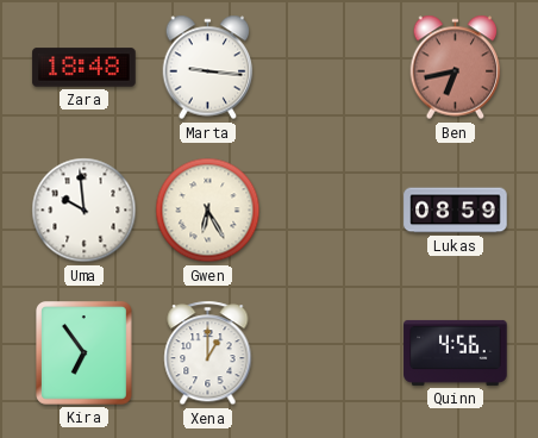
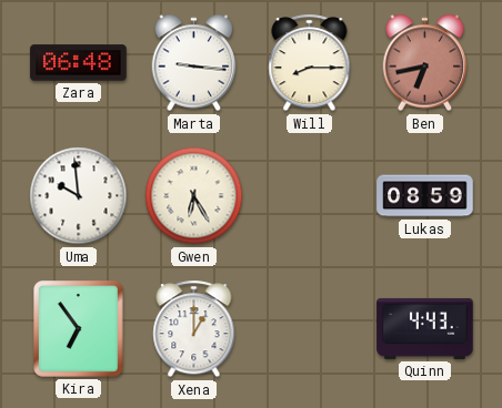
Zara: 18:48 -> 06:48
Will: none -> 8:15
Quinn: 4:56 -> 4:43
